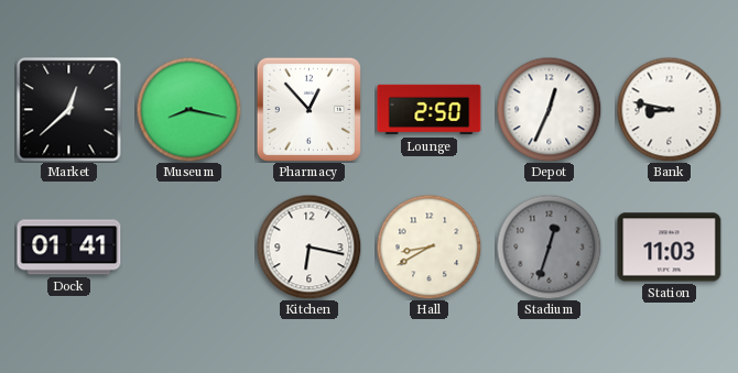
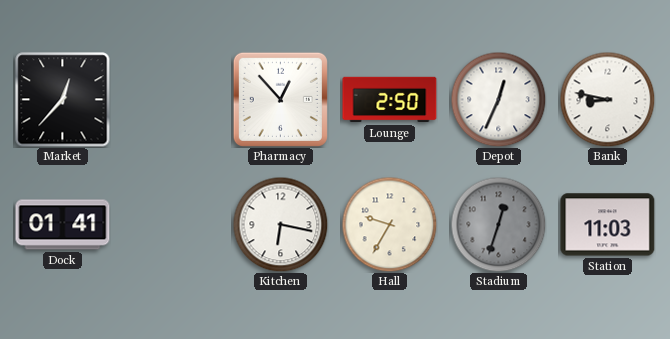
Market: 12:38 -> 12:37
Museum: 8:17 -> none
Hall: 8:40 -> 9:35
